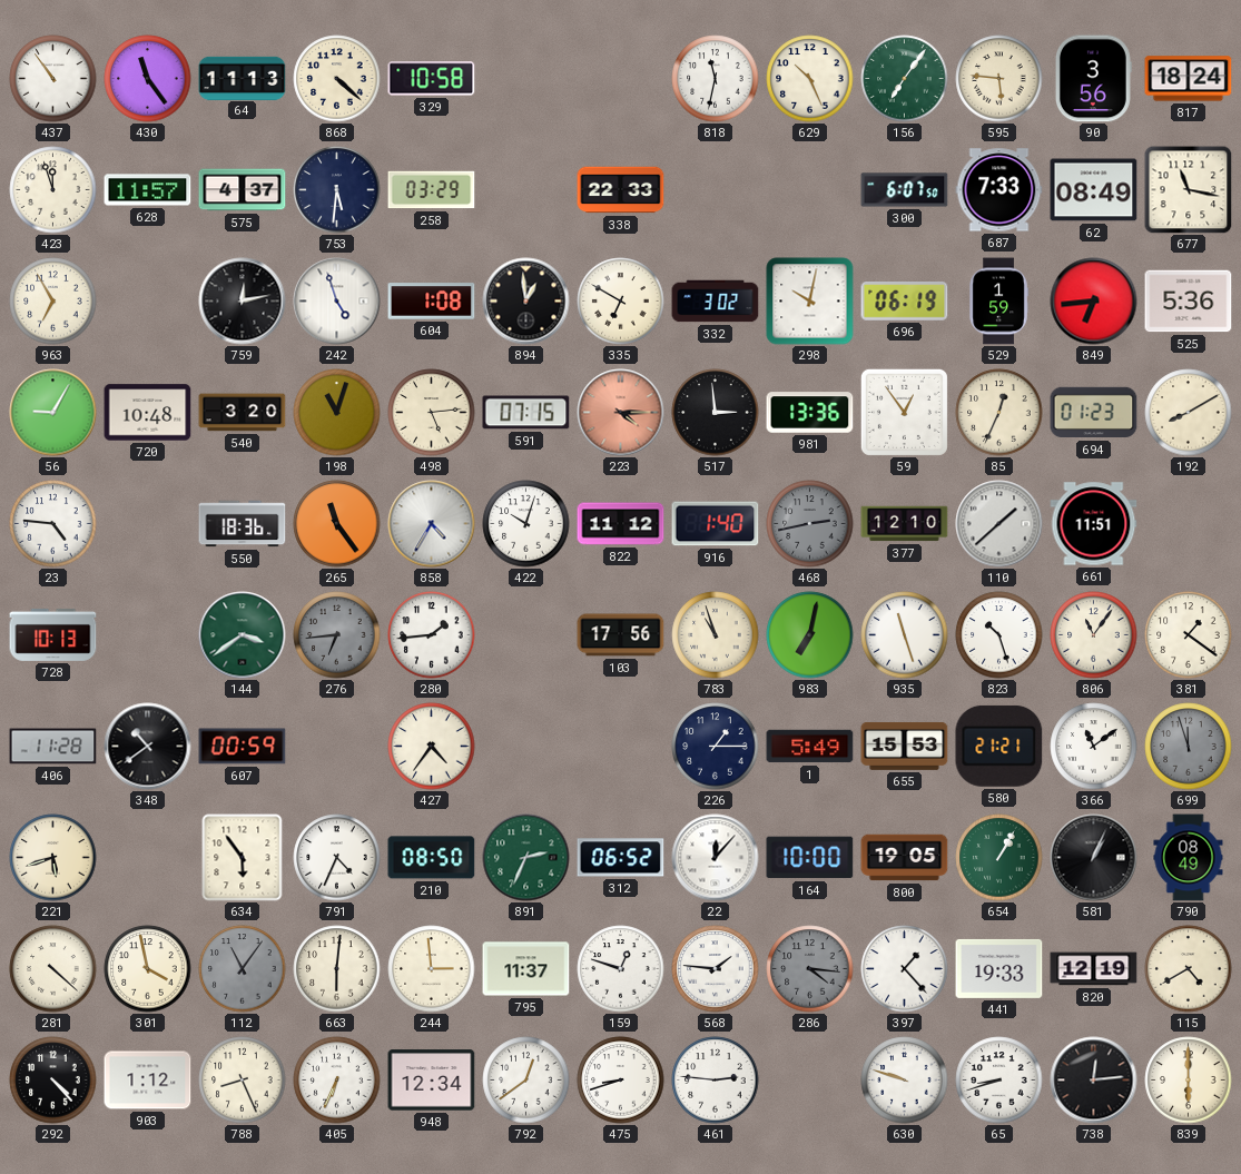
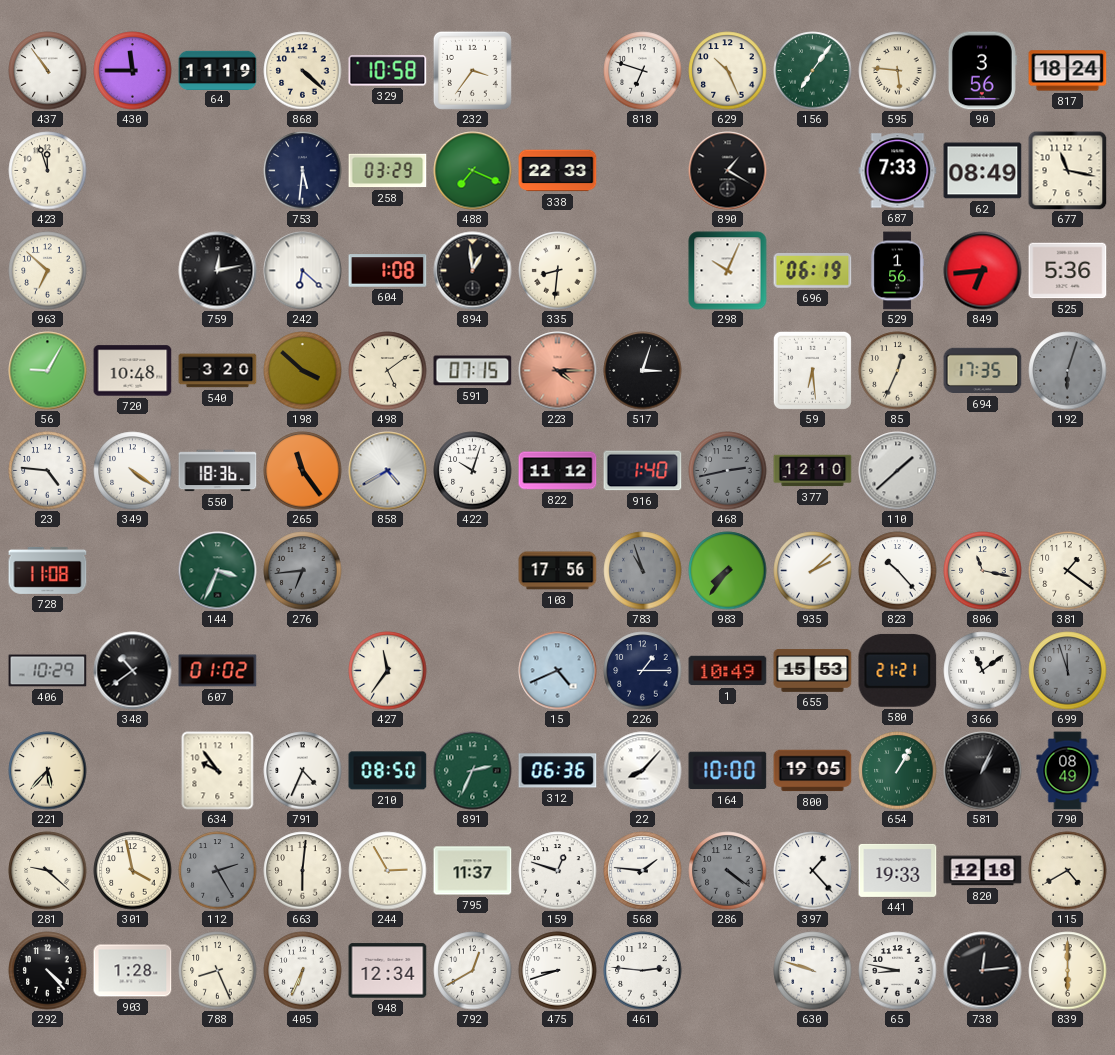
430: 11:24 -> 11:45
64: 11:13 -> 11:19
232: none -> 3:36
818: 11:32 -> 6:48
628: 11:57 -> none
575: 4:37 -> none
488: none -> 7:19
890: none -> 1:20
300: 6:07 -> none
963: 6:55 -> 6:52
242: 4:57 -> 6:22
335: 6:50 -> 8:31
332: 3:02 -> none
298: 10:02 -> 10:04
529: 1:59 -> 1:56
198: 11:03 -> 3:52
498: 5:14 -> 5:09
517: 2:59 -> 3:03
981: 13:36 -> none
59: 12:54 -> 6:29
694: 01:23 -> 17:35
192: 8:10 -> 6:03
192 dial: cream -> grey
349: none -> 4:21
858: 4:35 -> 4:40
661: 11:51 -> none
728: 10:13 -> 11:08
144: 3:39 -> 3:34
280: 1:44 -> none
783 dial: cream -> grey
983: 7:02 -> 7:36
935: 11:27 -> 2:08
823: 10:27 -> 10:23
806: 11:06 -> 11:17
406: 11:28 -> 10:29
607: 00:59 -> 01:02
427: 4:36 -> 11:36
15: none -> 4:41
1: 5:49 -> 10:49
221: 5:42 -> 5:37
634: 5:54 -> 9:54
312: 06:52 -> 06:36
22: 12:07 -> 8:07
281: 4:22 -> 9:22
112: 11:06 -> 2:25
244: 2:59 -> 2:55
286: 4:16 -> 4:21
820: 12:19 -> 12:18
903: 1:12 -> 1:28
792: 12:39 -> 12:40
65: 8:42 -> 8:47
